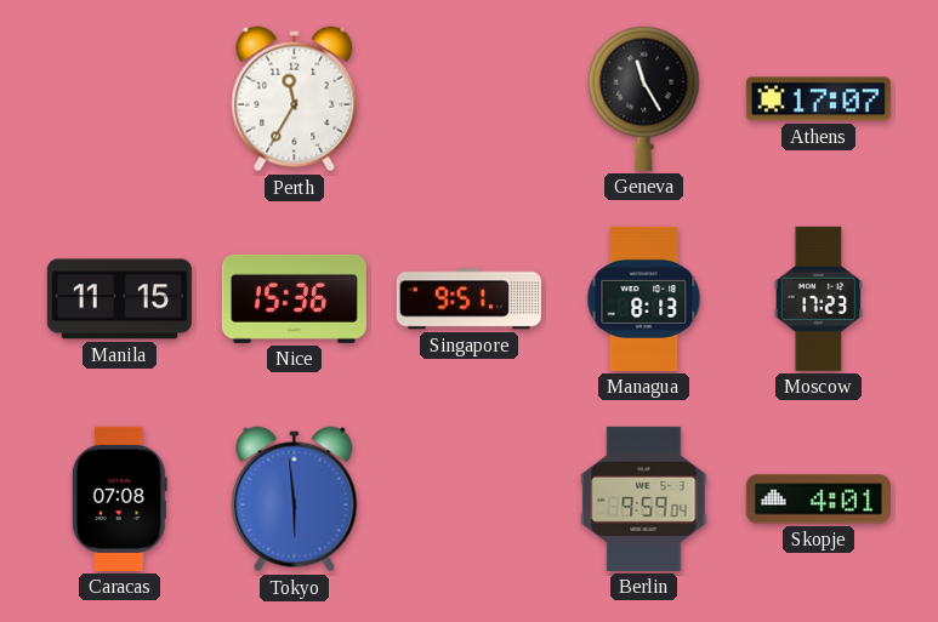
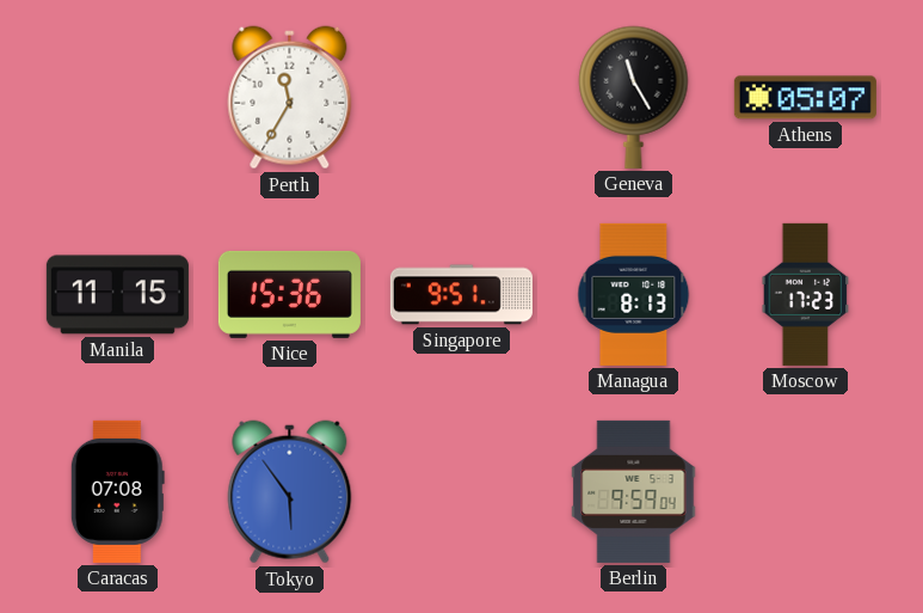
Athens: 17:07 -> 05:07
Tokyo: 5:59 -> 5:54
Skopje: 4:01 -> none
